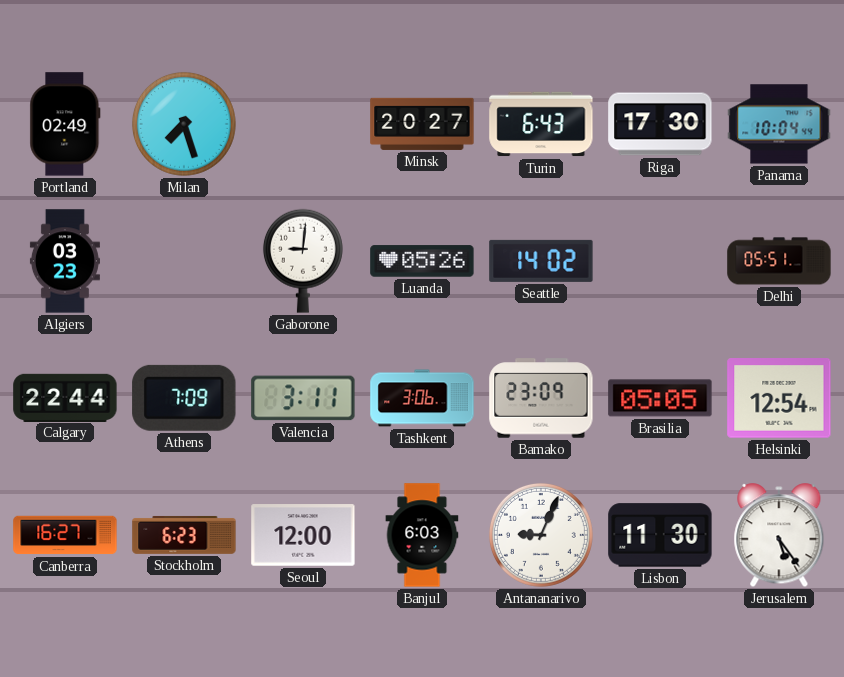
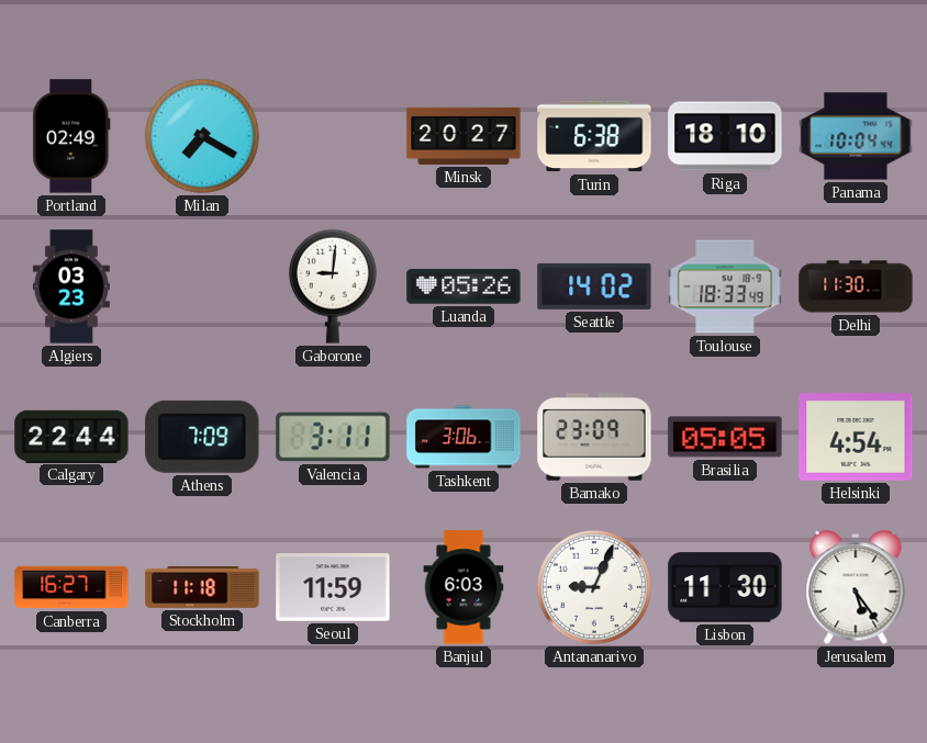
Milan: 7:27 -> 7:20
Turin: 6:43 -> 6:38
Riga: 17:30 -> 18:10
Toulouse: none -> 18:33
Delhi: 05:51 -> 11:30
Helsinki: 12:54 -> 4:54
Stockholm: 6:23 -> 11:18
Seoul: 12:00 -> 11:59
